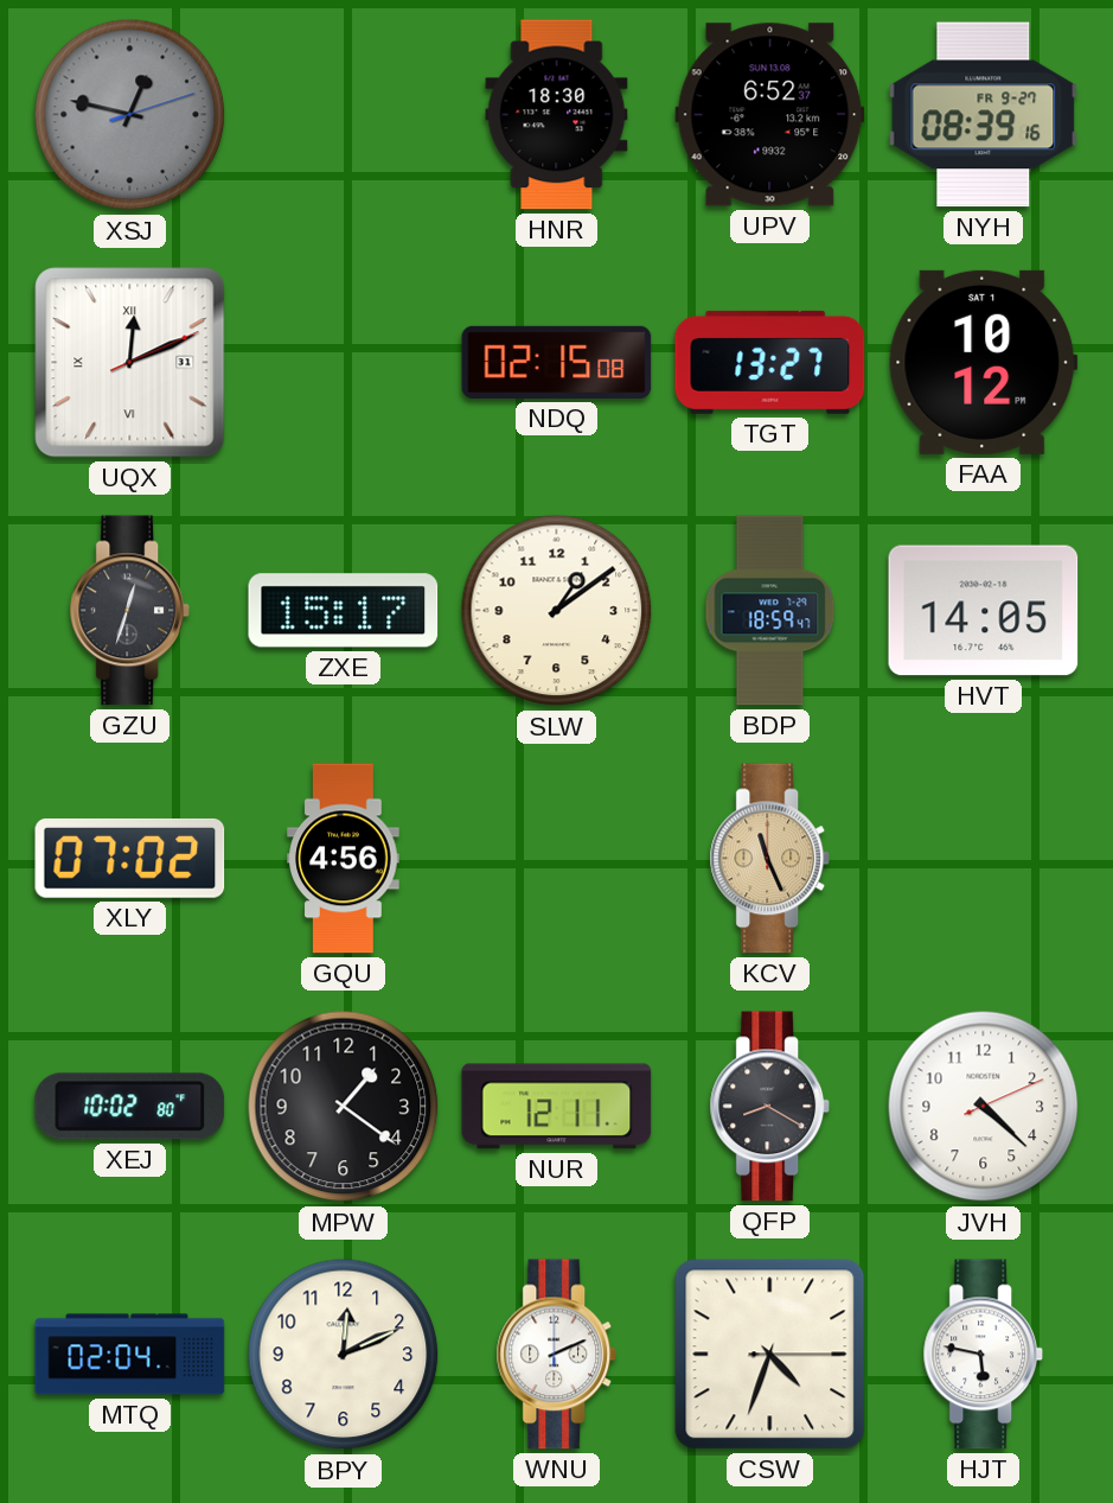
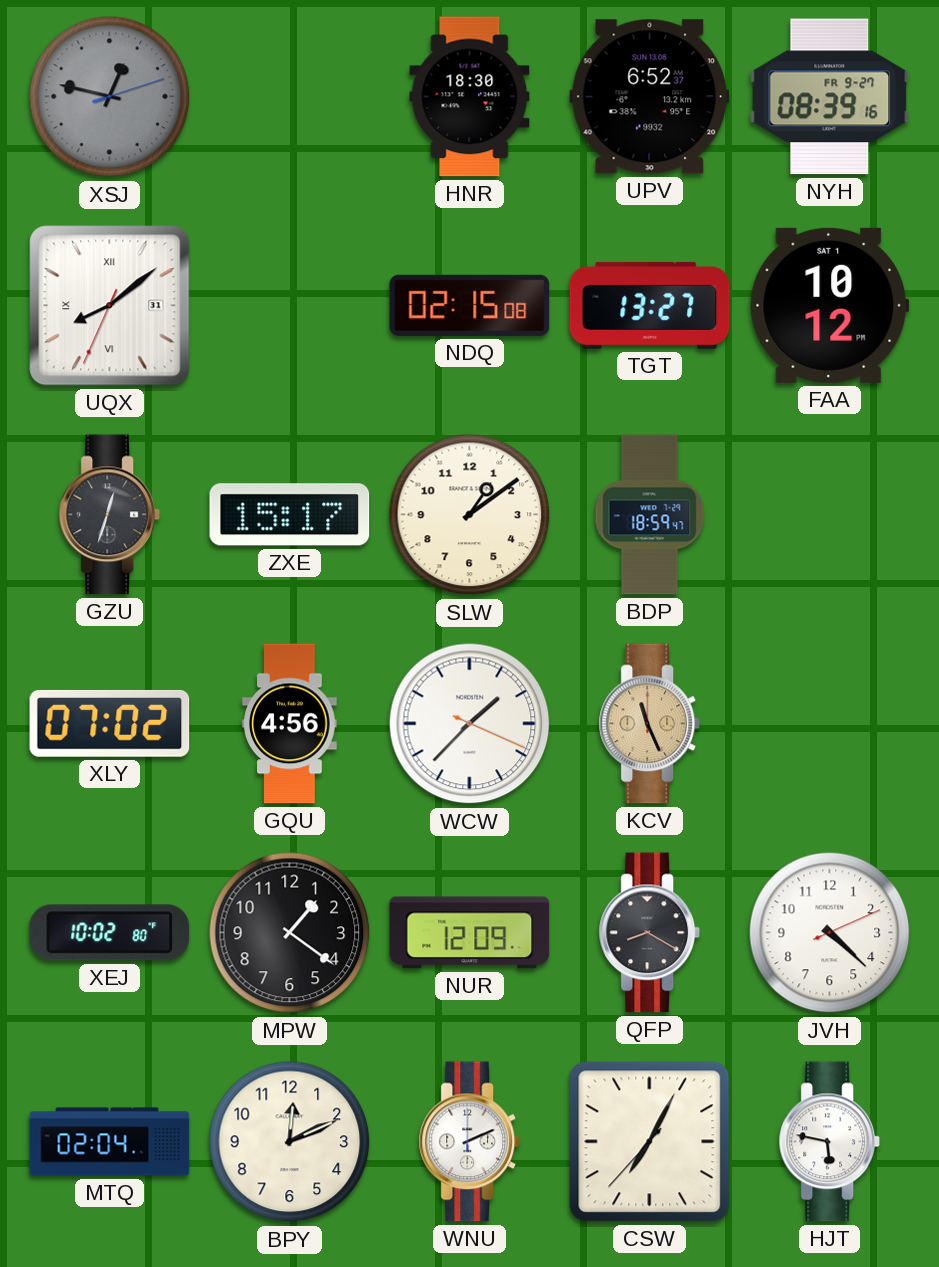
UQX: 12:11 -> 8:08
HVT: 14:05 -> none
WCW: none -> 1:37
NUR: 12:11 -> 12:09
CSW: 4:33 -> 7:04
